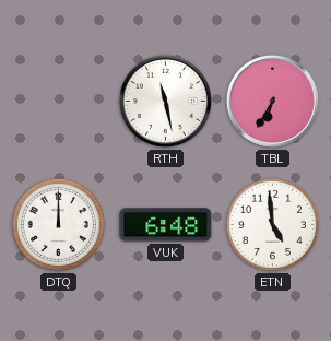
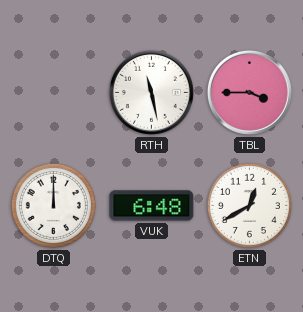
TBL: 6:35 -> 3:45
ETN: 4:59 -> 12:40
